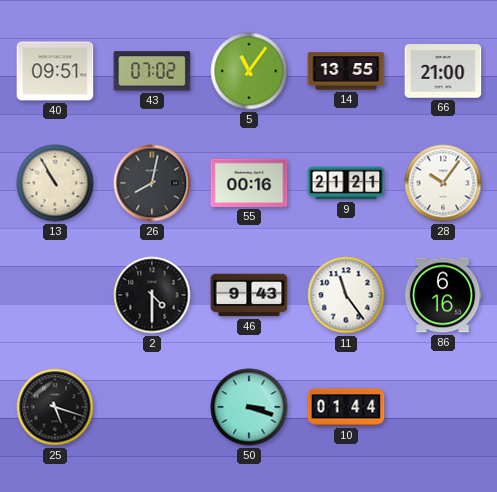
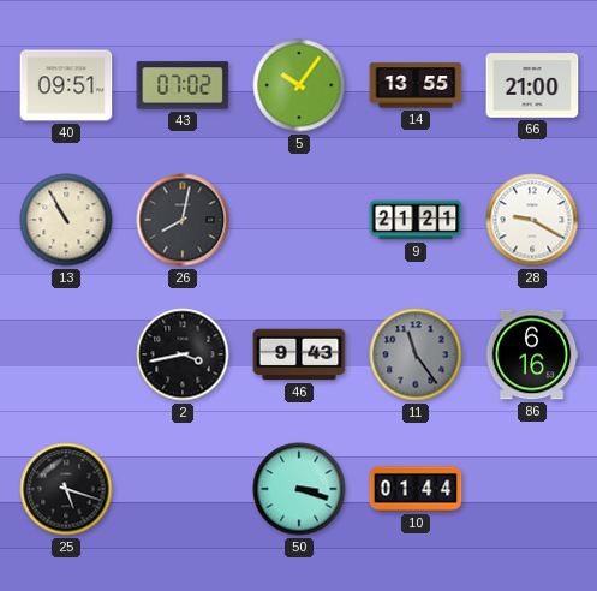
5: 11:06 -> 10:06
55: 00:16 -> none
28: 10:06 -> 9:20
2: 4:30 -> 3:43
11 dial: white -> grey
